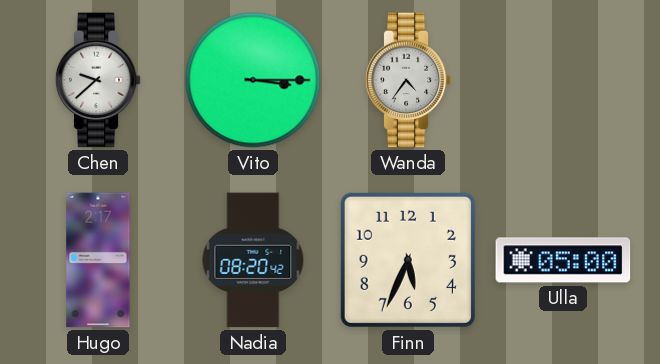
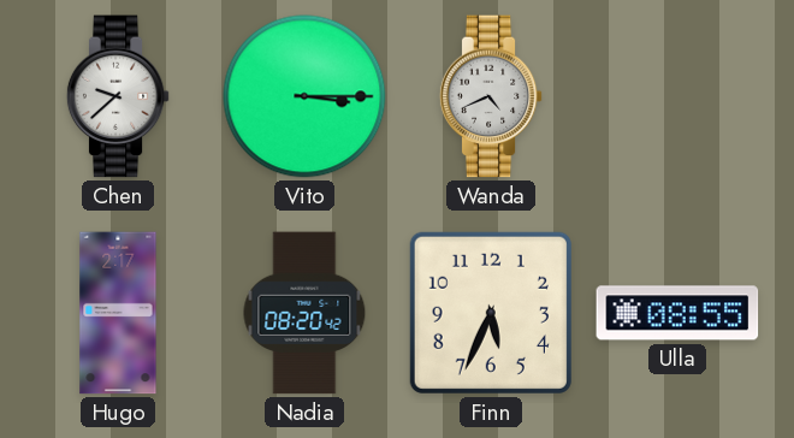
Wanda: 4:36 -> 4:41
Ulla: 05:00 -> 08:55
